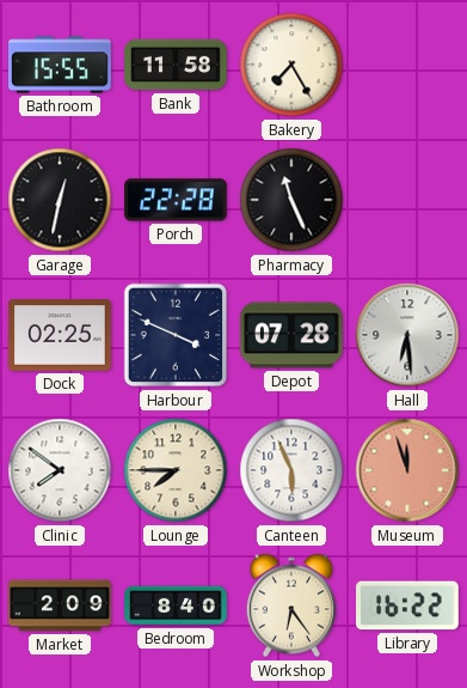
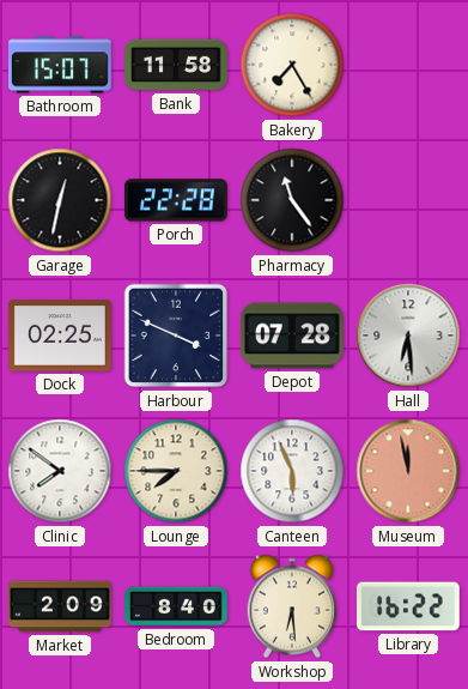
Bathroom: 15:55 -> 15:07
Pharmacy: 11:26 -> 11:24
Museum: 11:57 -> 11:58
Workshop: 6:24 -> 6:29
